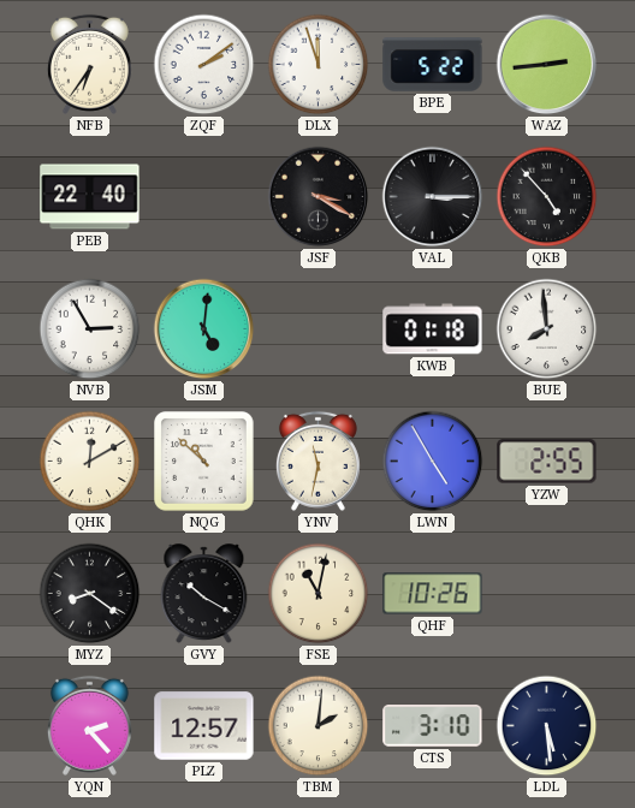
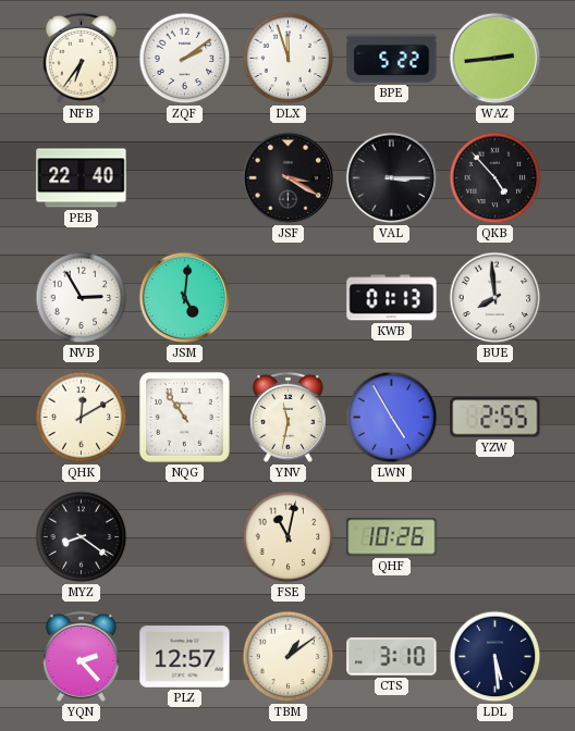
KWB: 01:18 -> 01:13
NQG: 10:52 -> 10:54
GVY: 10:20 -> none
TBM: 2:01 -> 1:09
